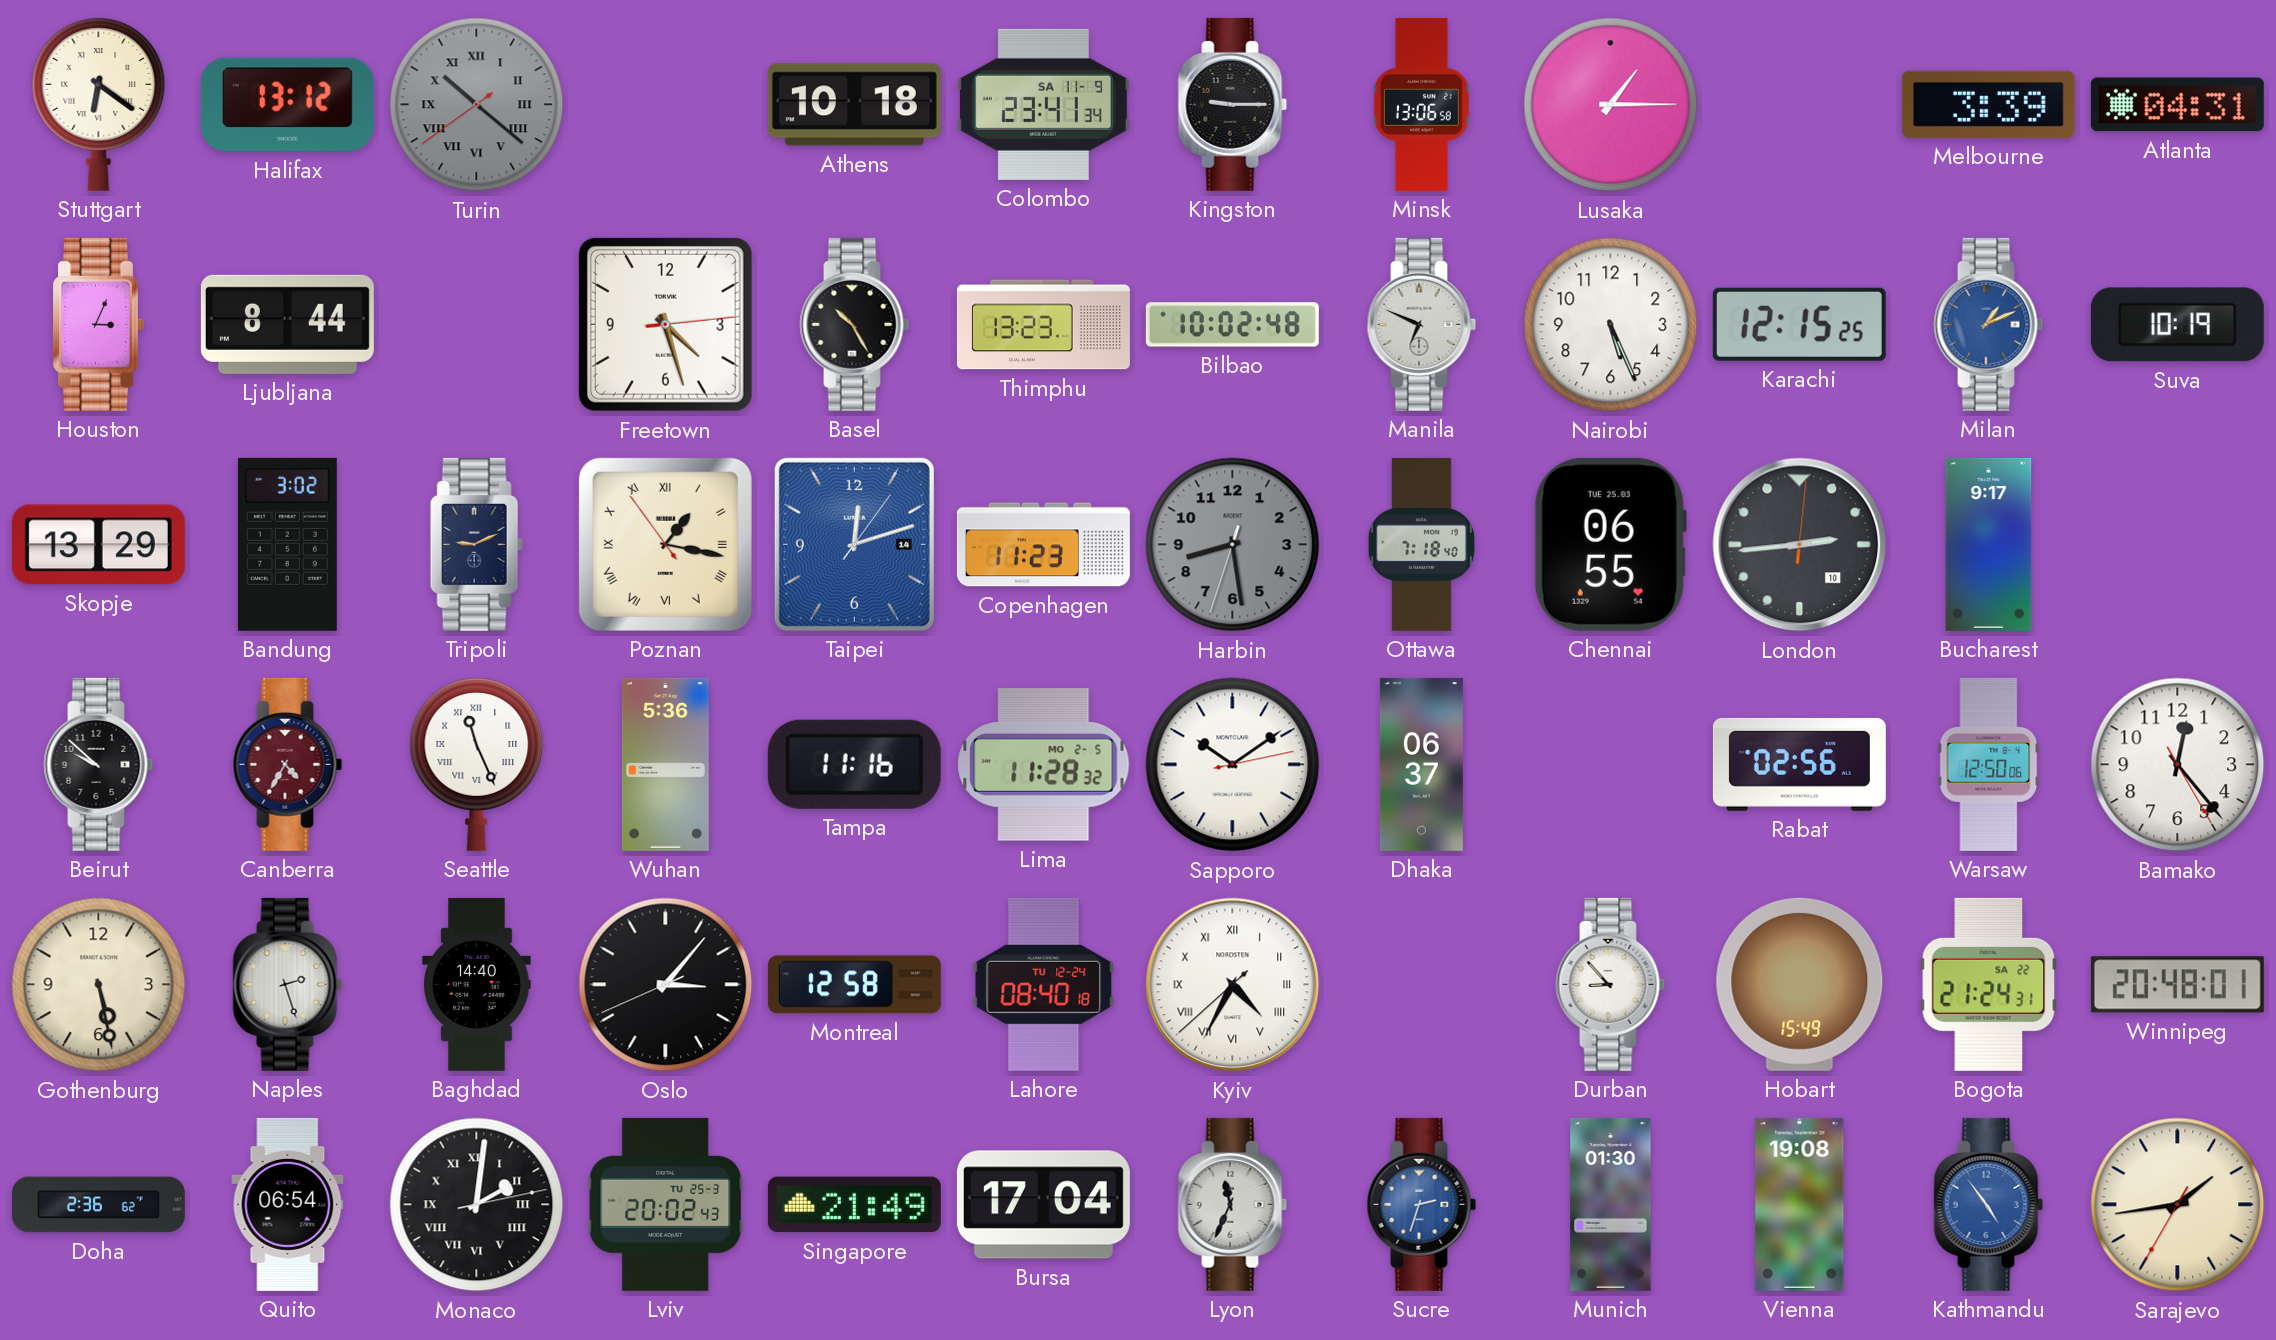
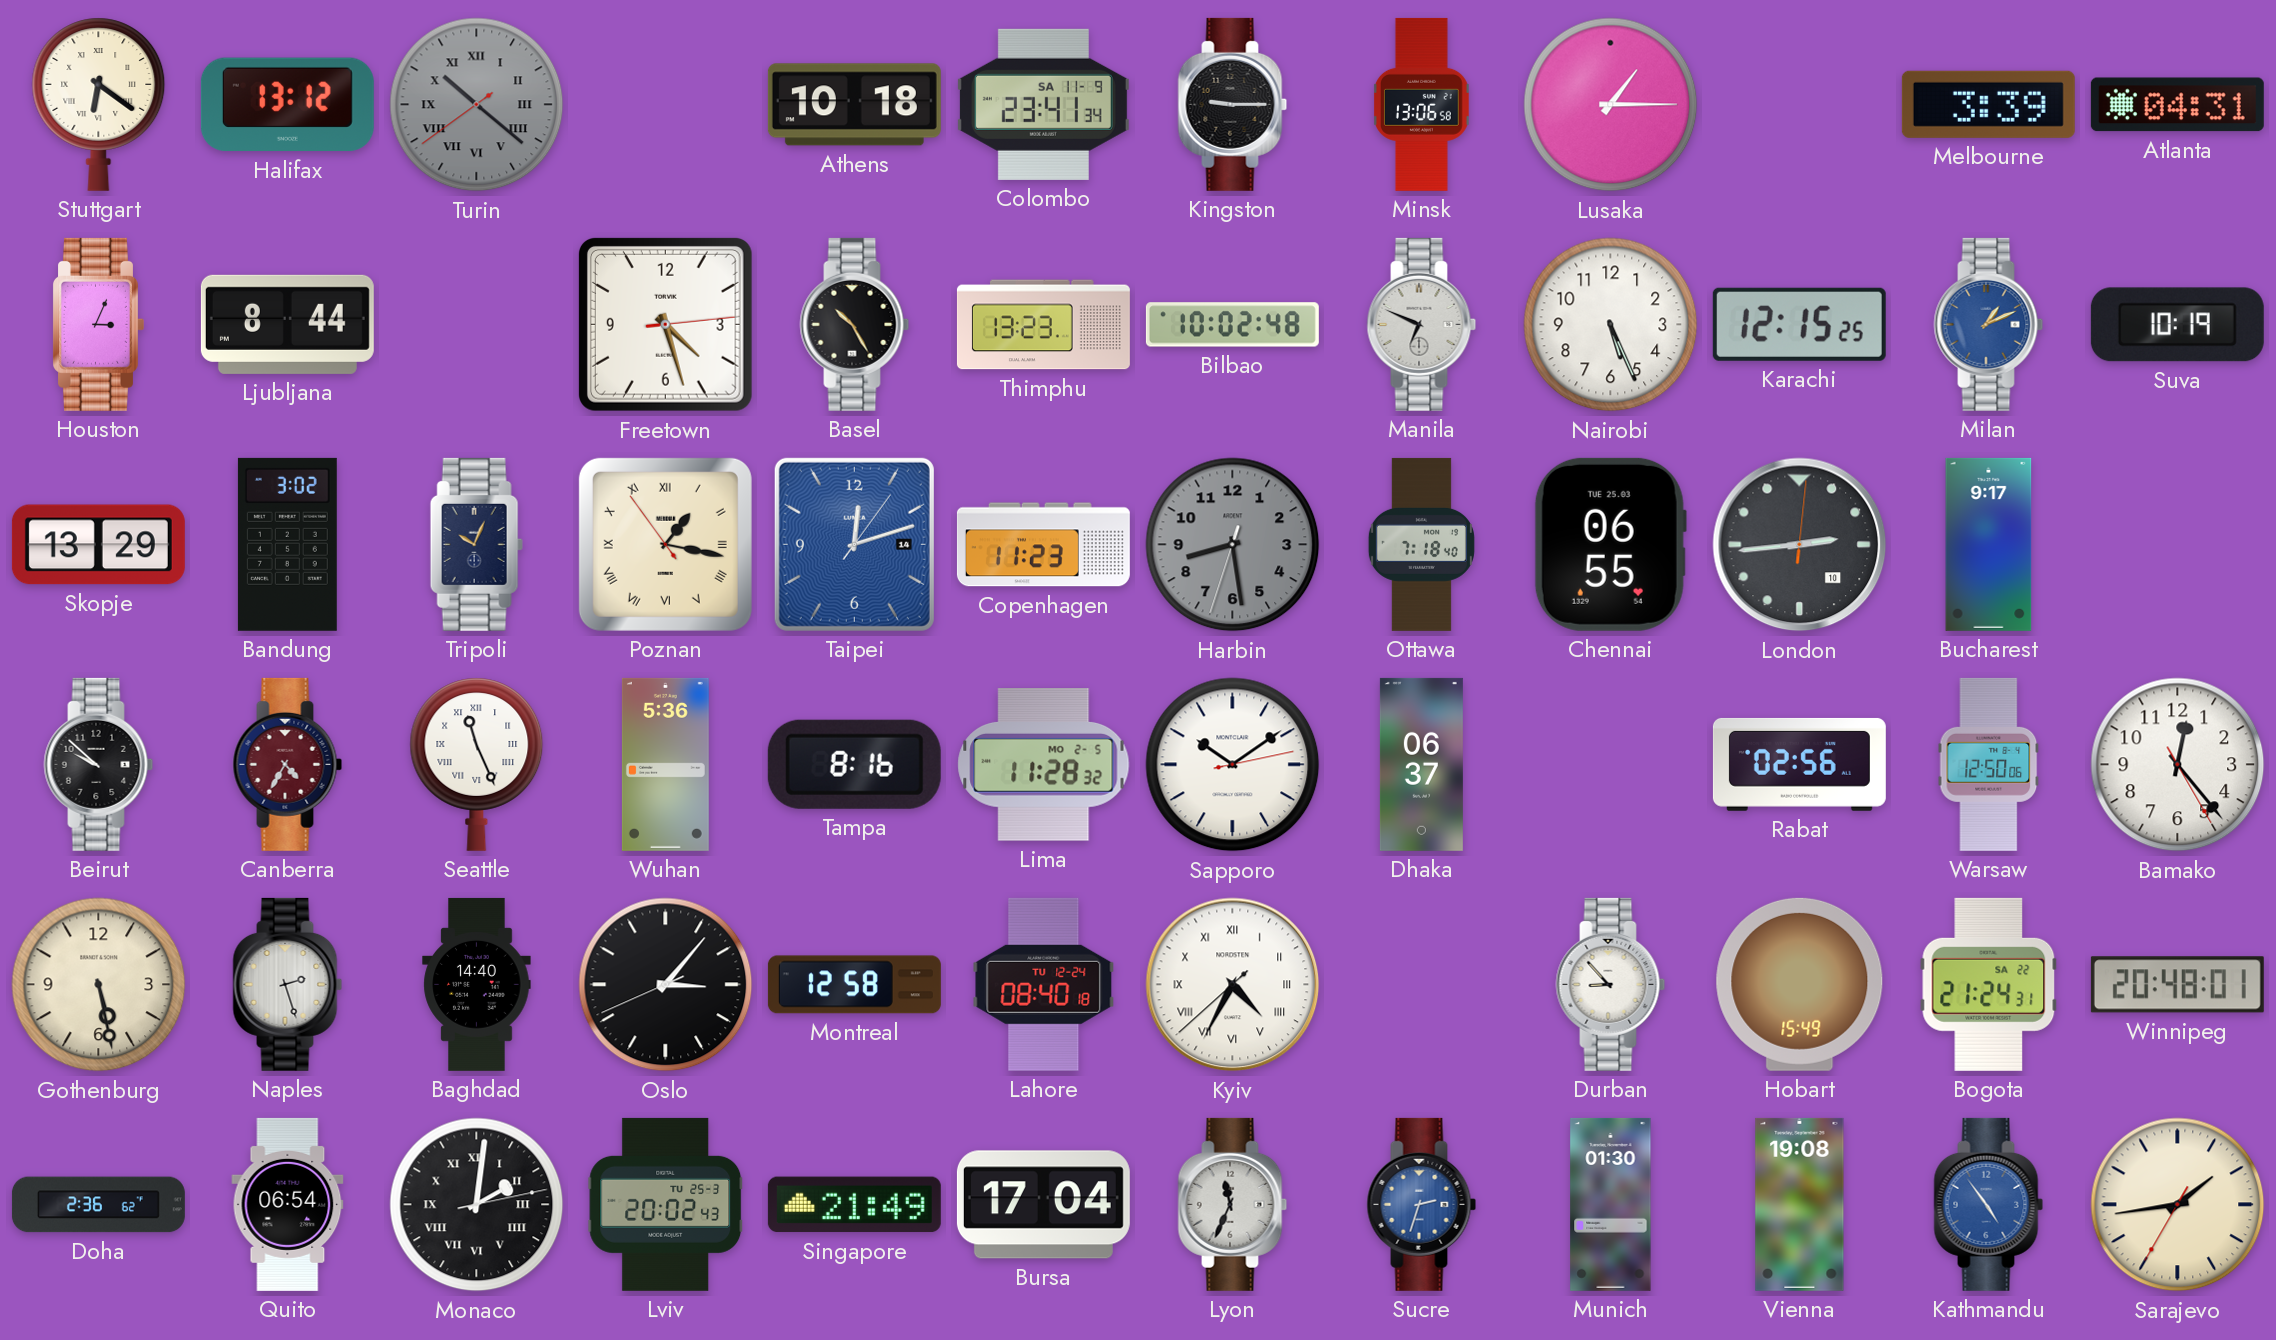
Tripoli: 9:11 -> 10:04
Tampa: 11:16 -> 8:16
